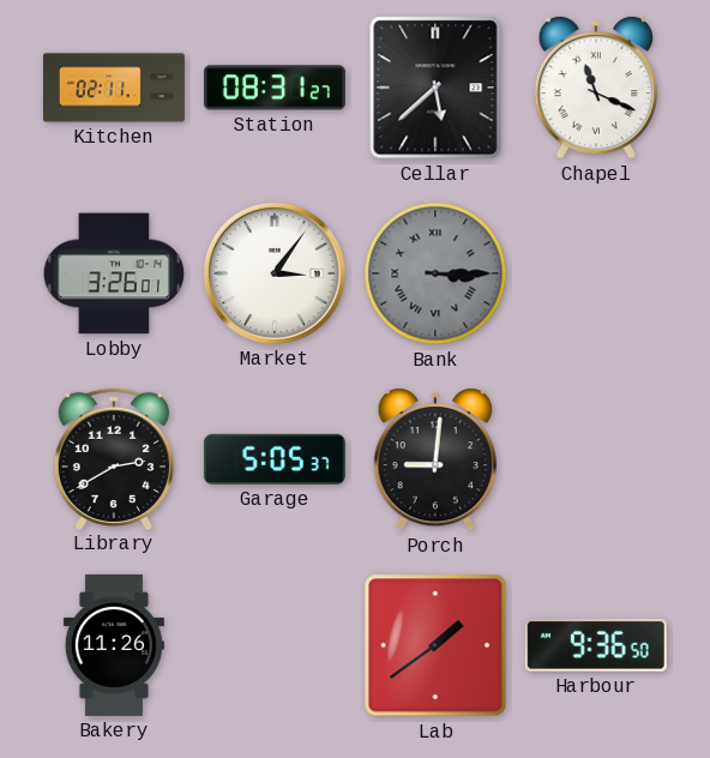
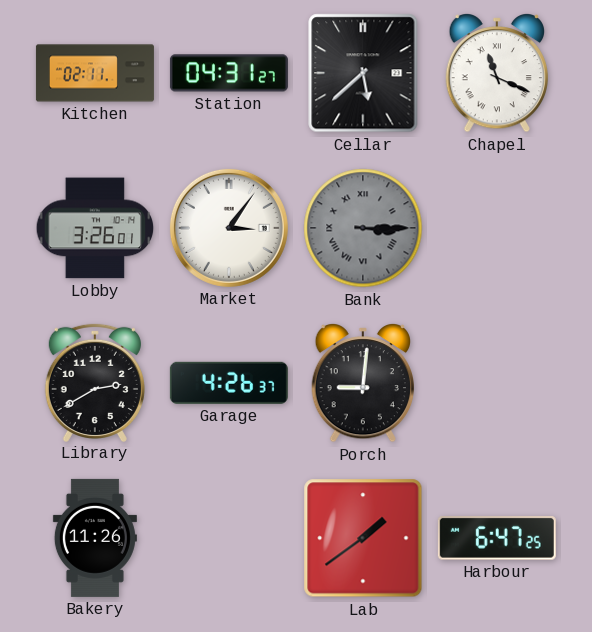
Station: 08:31 -> 04:31
Garage: 5:05 -> 4:26
Harbour: 9:36 -> 6:47
